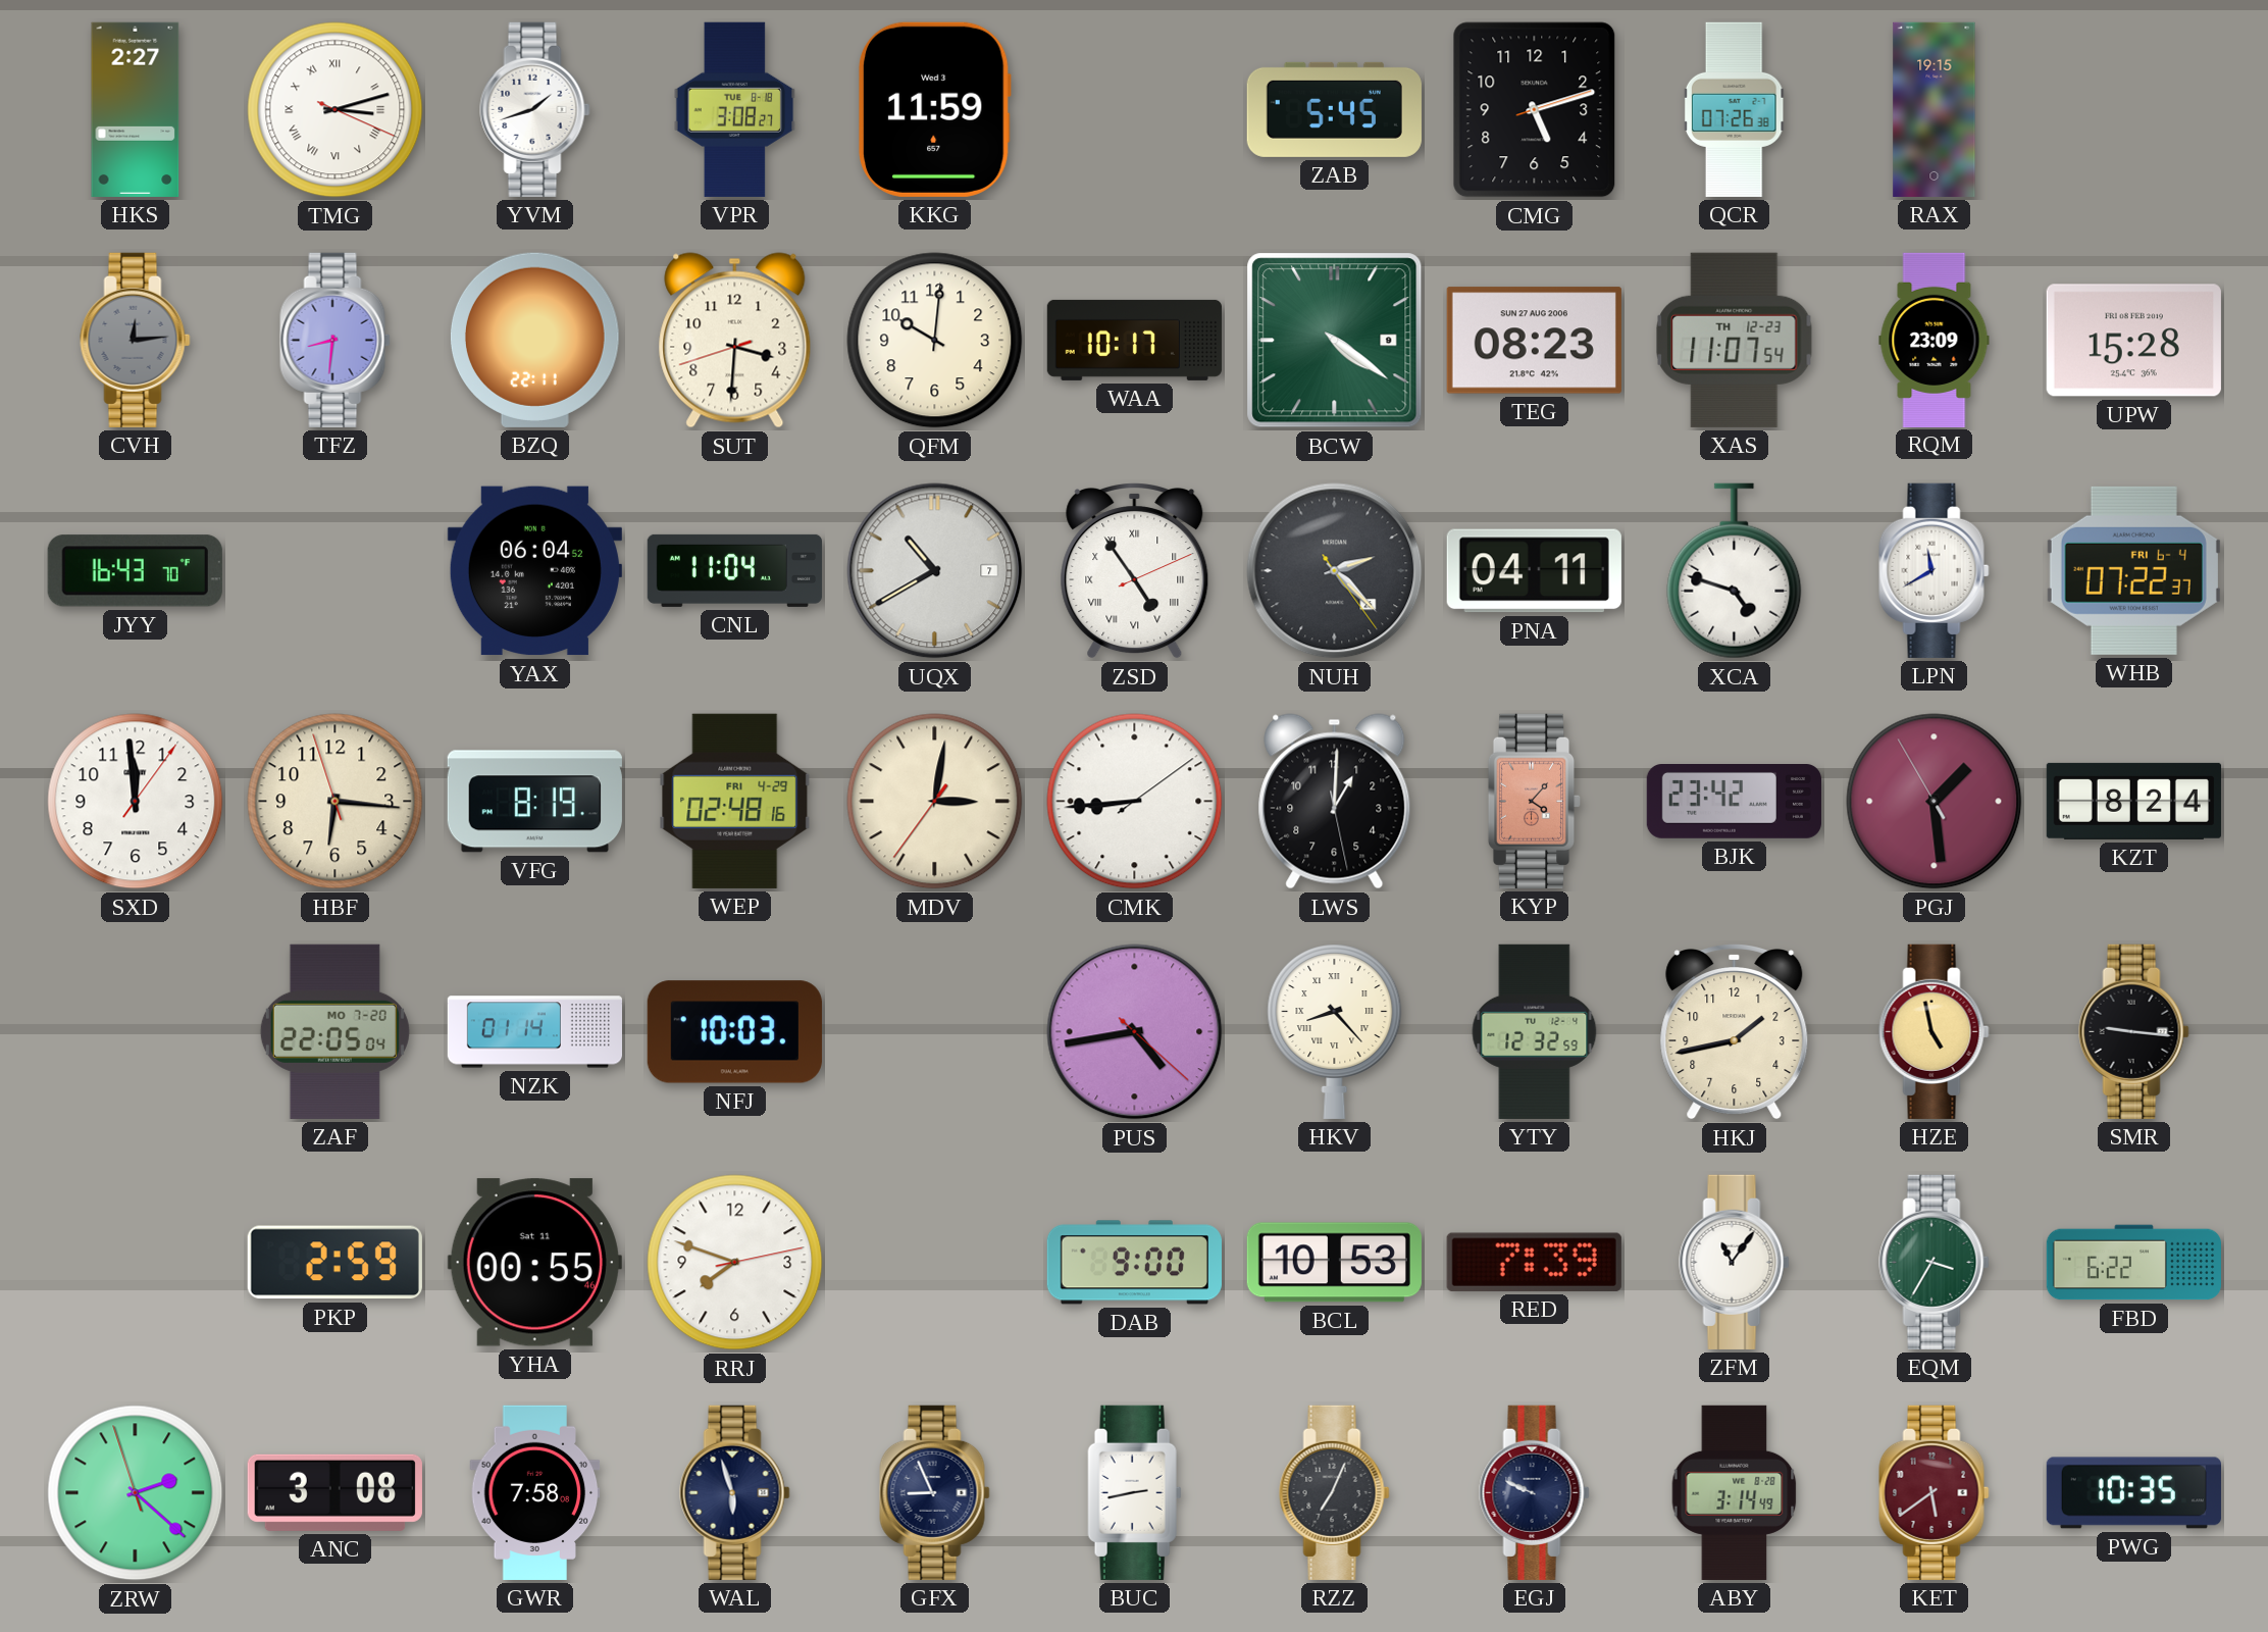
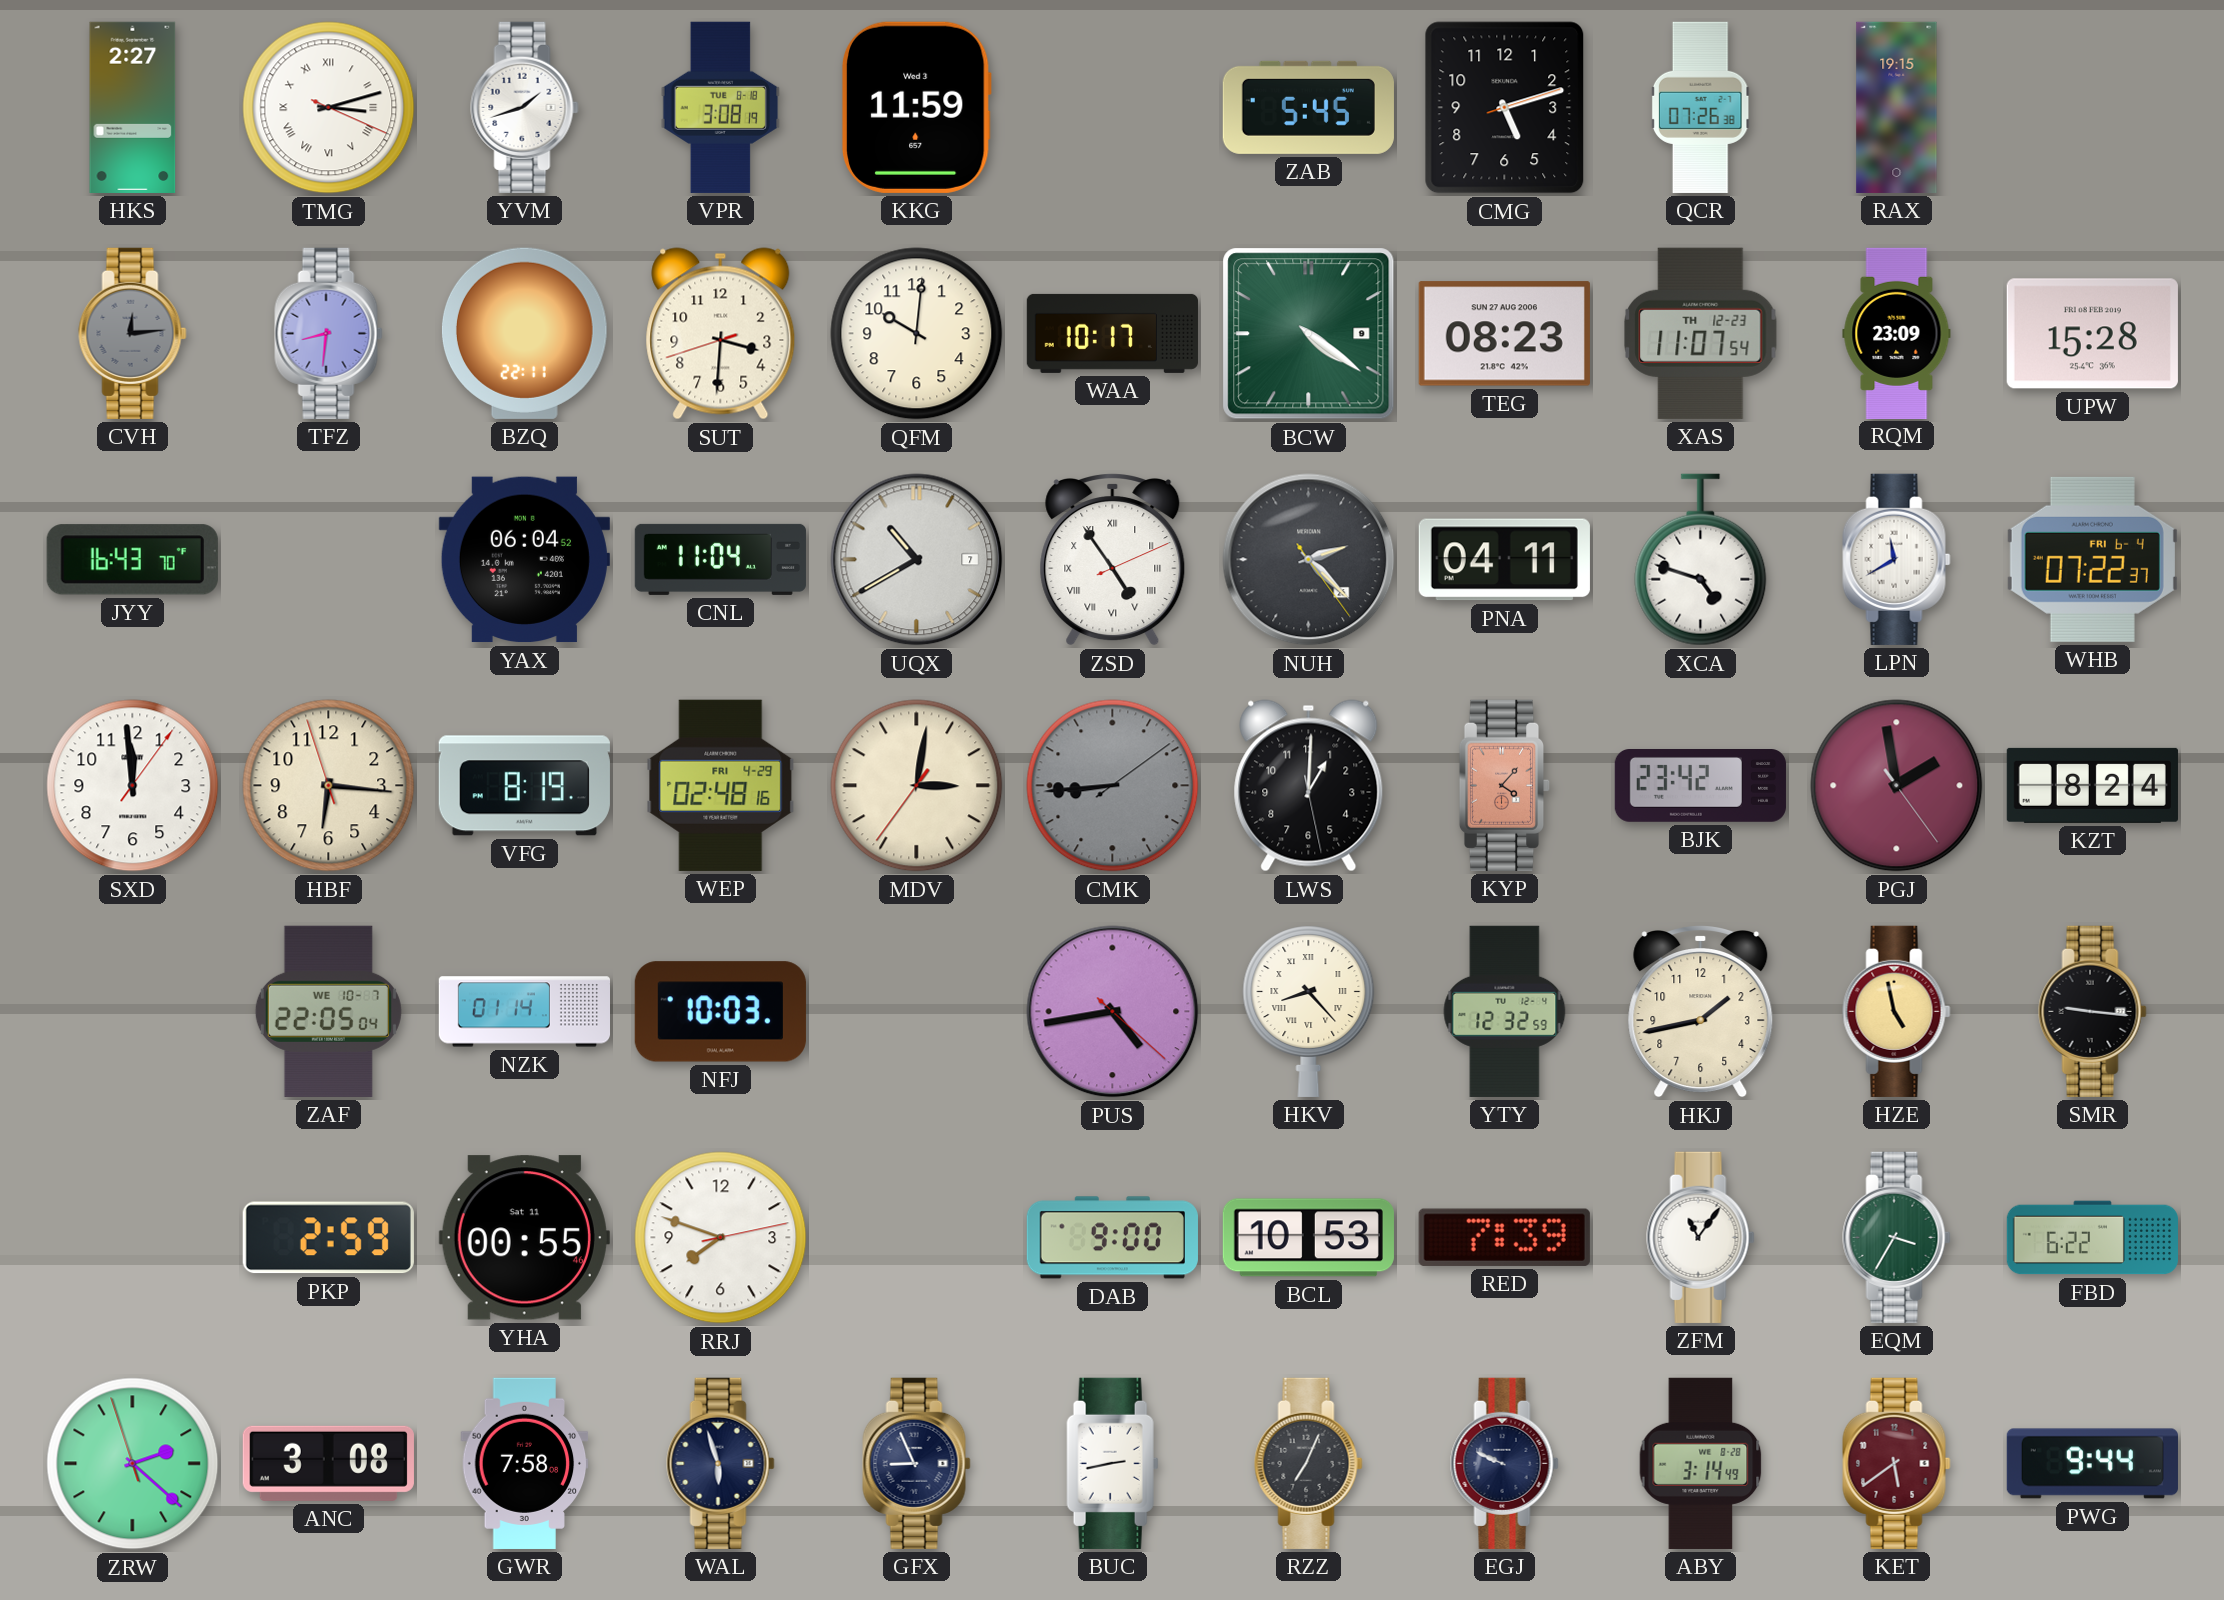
VPR: 3:08:27 -> 3:08:19
CMK dial: white -> grey
PGJ: 1:28 -> 1:58
ZAF date: MO 7-20 -> WE 10-7
PWG: 10:35 -> 9:44
